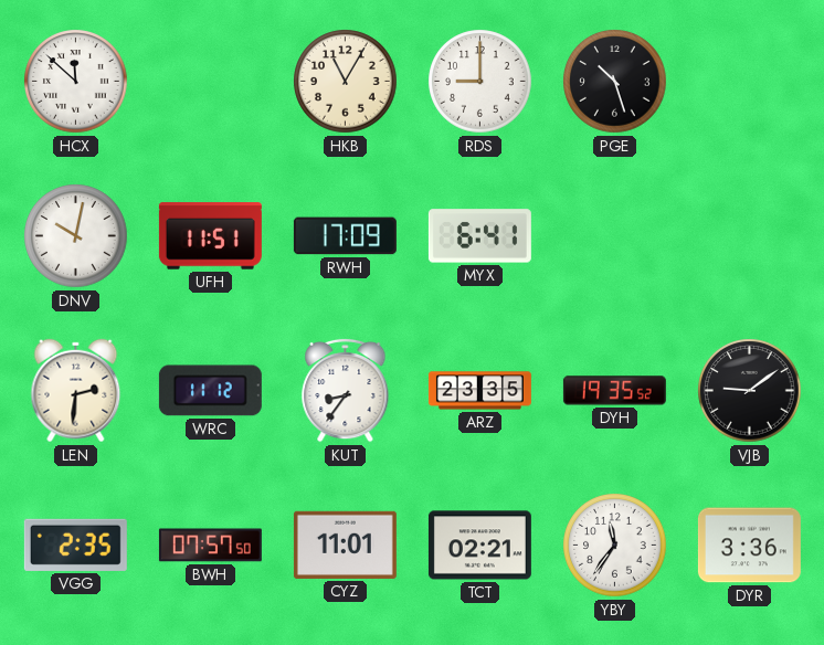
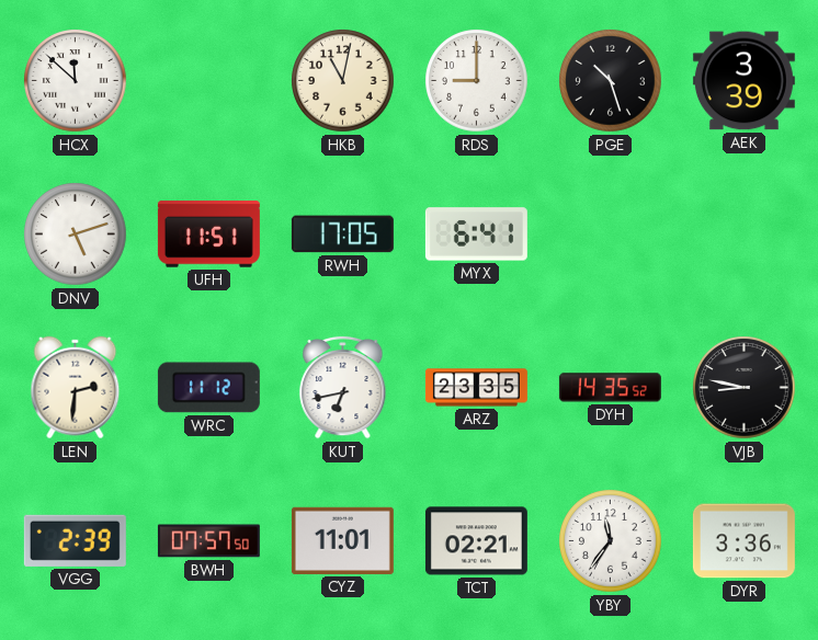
HKB: 11:05 -> 11:02
AEK: none -> 3:39
DNV: 10:02 -> 5:12
RWH: 17:09 -> 17:05
KUT: 8:36 -> 6:43
DYH: 19:35 -> 14:35
VJB: 9:09 -> 8:47
VGG: 2:35 -> 2:39
